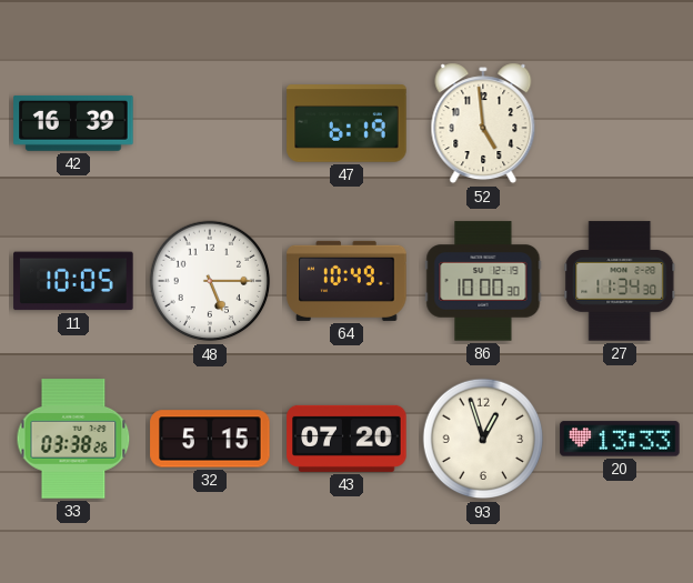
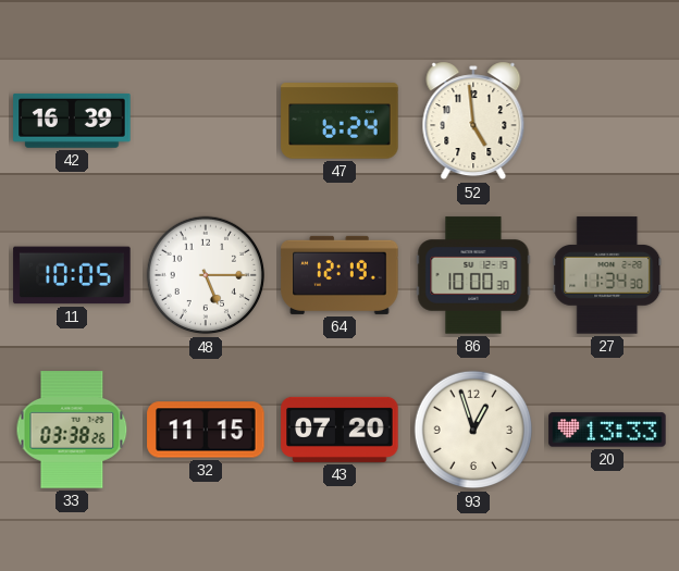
47: 6:19 -> 6:24
64: 10:49 -> 12:19
32: 5:15 -> 11:15
